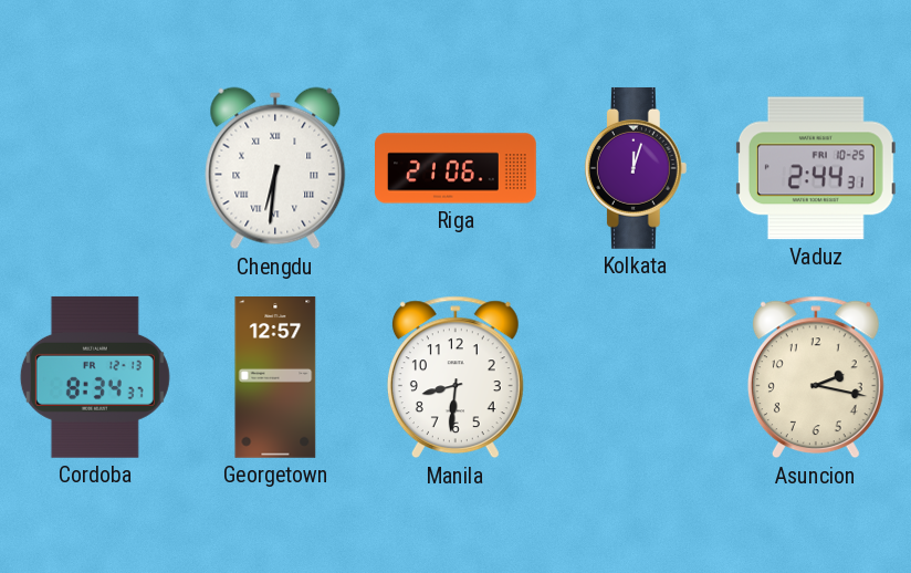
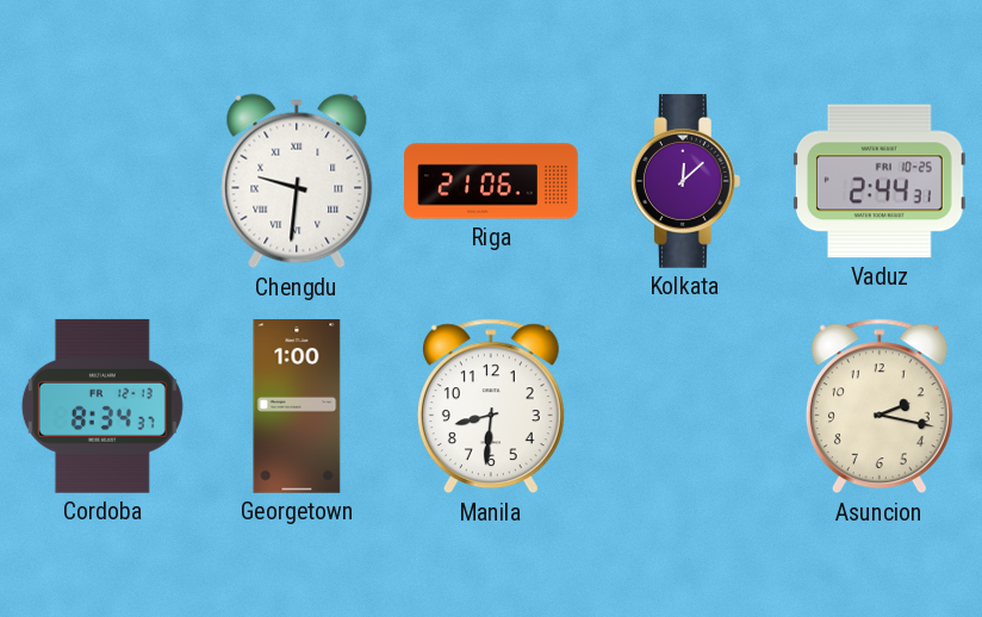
Chengdu: 6:31 -> 9:31
Kolkata: 12:03 -> 12:08
Georgetown: 12:57 -> 1:00
